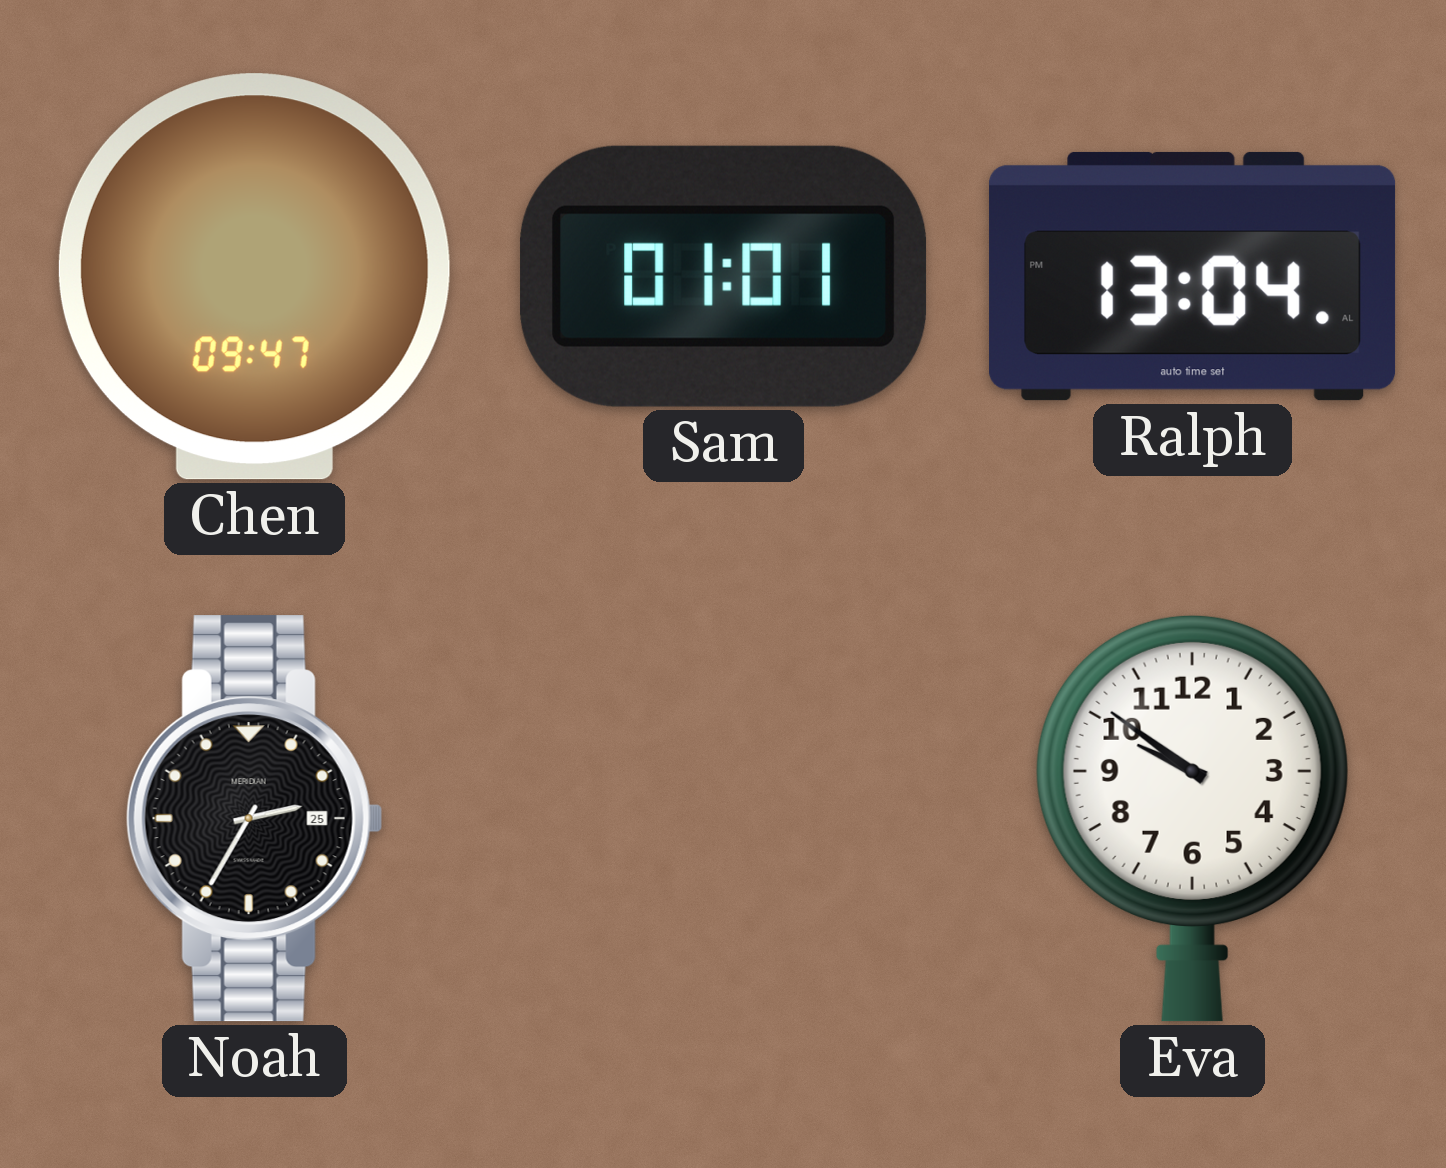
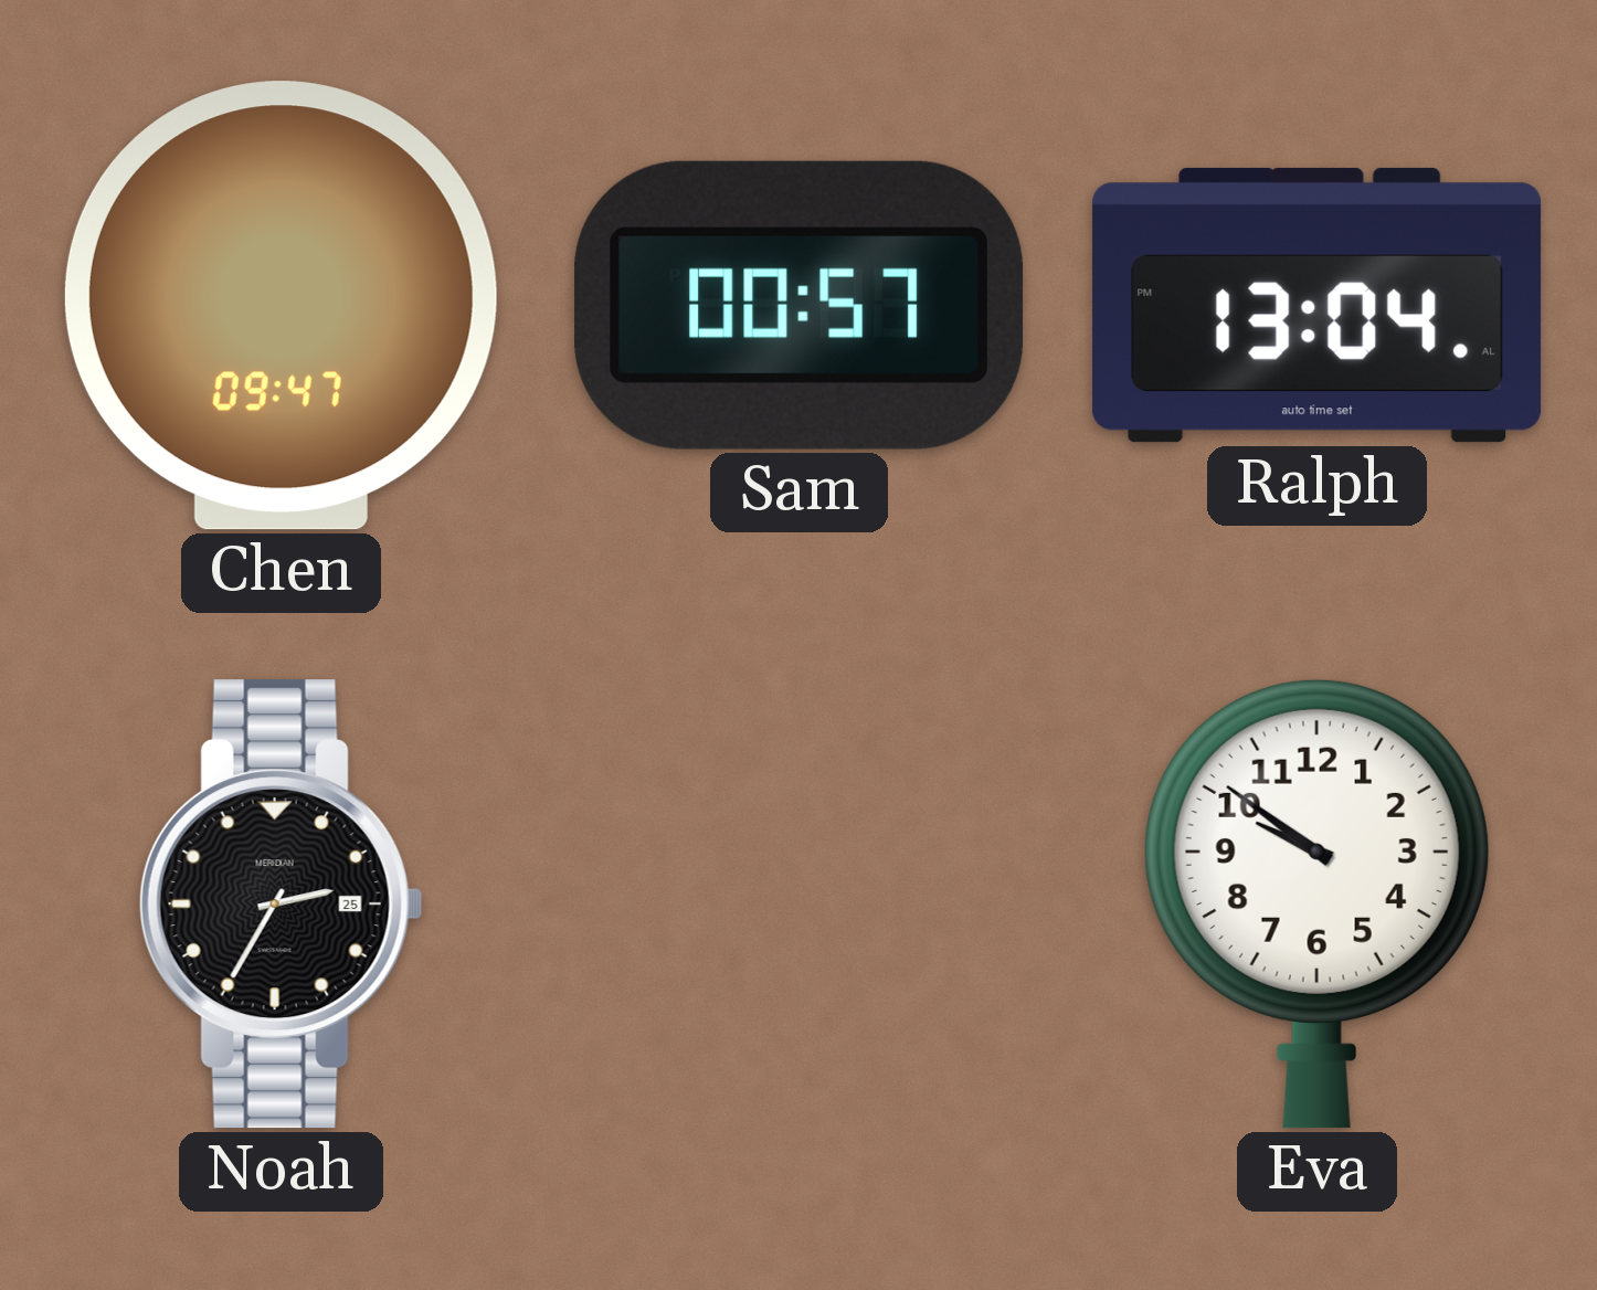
Sam: 01:01 -> 00:57
